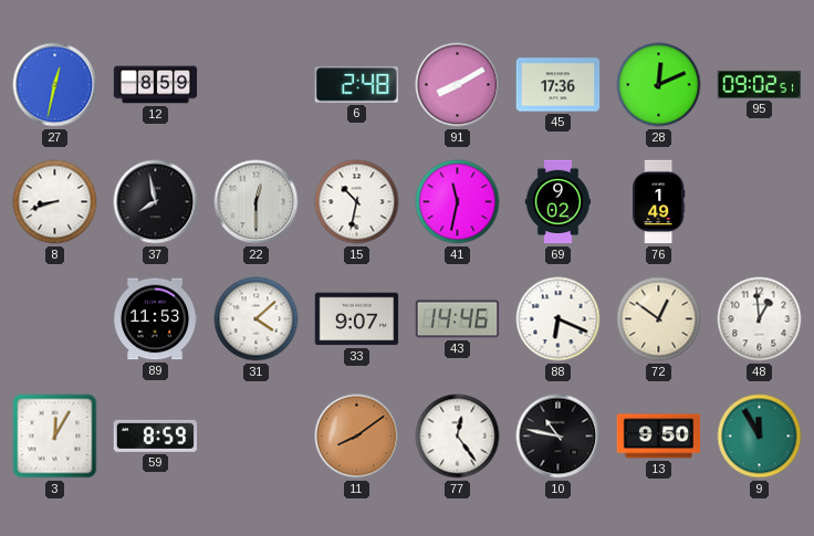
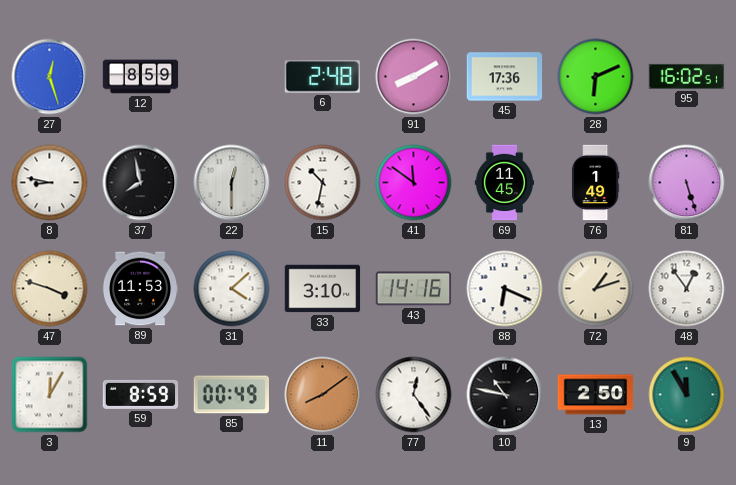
27: 12:32 -> 12:27
28: 12:11 -> 6:11
95: 09:02 -> 16:02
8: 8:42 -> 8:47
41: 11:32 -> 11:51
69: 9:02 -> 11:45
81: none -> 5:27
47: none -> 3:48
33: 9:07 -> 3:10
43: 14:46 -> 14:16
72: 12:51 -> 1:12
48: 12:59 -> 12:54
85: none -> 00:49
13: 9:50 -> 2:50
